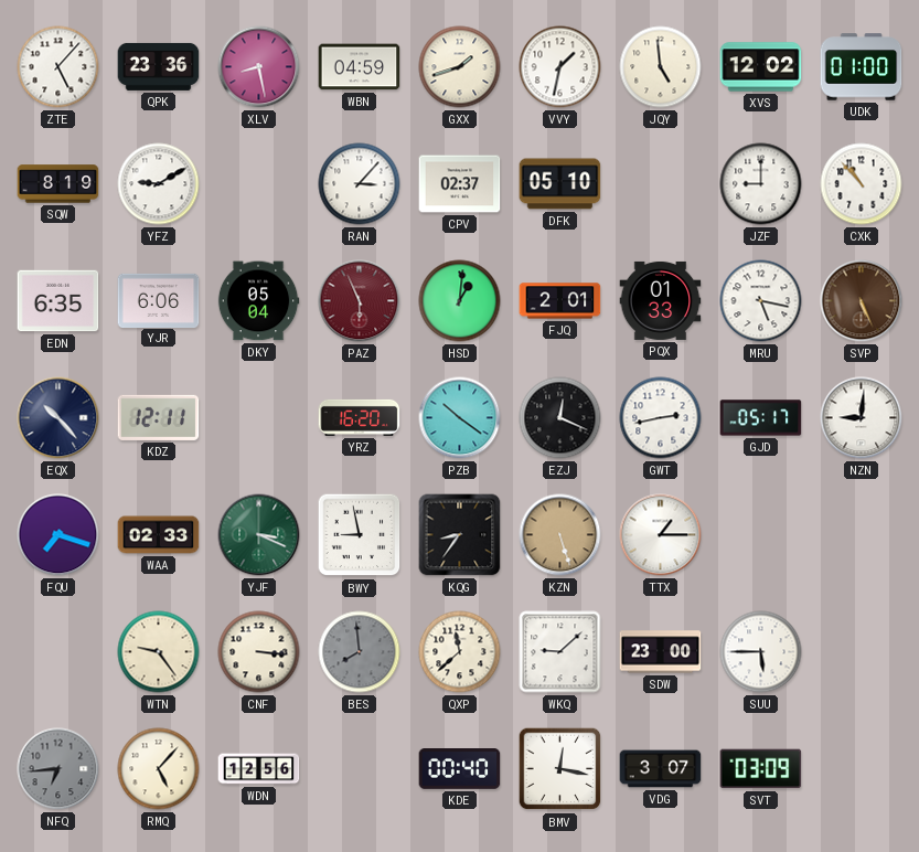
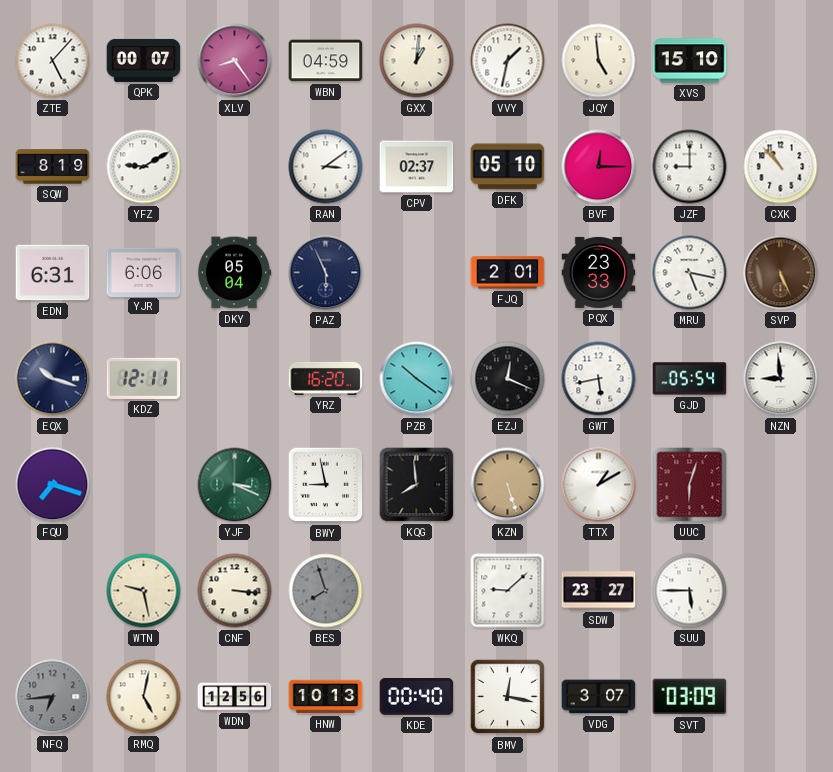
QPK: 23:36 -> 00:07
XLV: 8:28 -> 8:24
GXX: 1:42 -> 1:01
XVS: 12:02 -> 15:10
UDK: 01:00 -> none
RAN: 3:07 -> 3:09
BVF: none -> 12:15
EDN: 6:35 -> 6:31
PAZ dial: burgundy -> navy
HSD: 1:01 -> none
PQX: 01:33 -> 23:33
EQX: 10:23 -> 10:18
GWT: 2:43 -> 5:43
GJD: 05:17 -> 05:54
NZN: 9:01 -> 8:59
WAA: 02:33 -> none
KQG: 8:36 -> 7:59
TTX: 1:15 -> 1:10
UUC: none -> 6:03
WTN: 9:24 -> 9:28
BES: 7:59 -> 7:57
QXP: 11:38 -> none
SDW: 23:00 -> 23:27
RMQ: 5:07 -> 5:02
HNW: none -> 10:13
